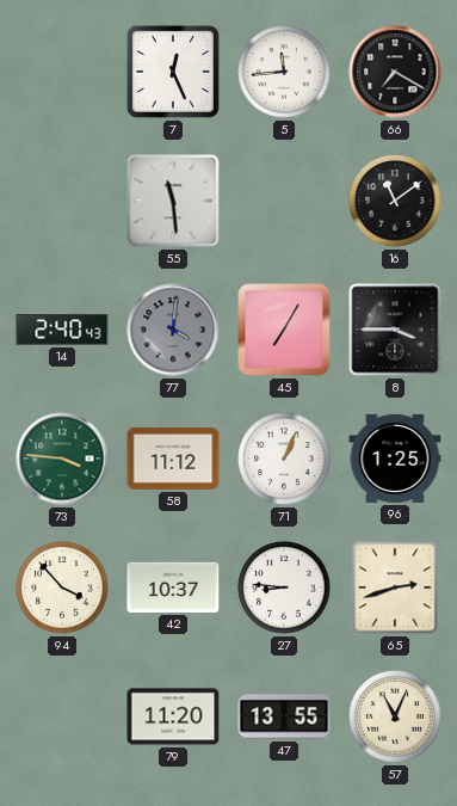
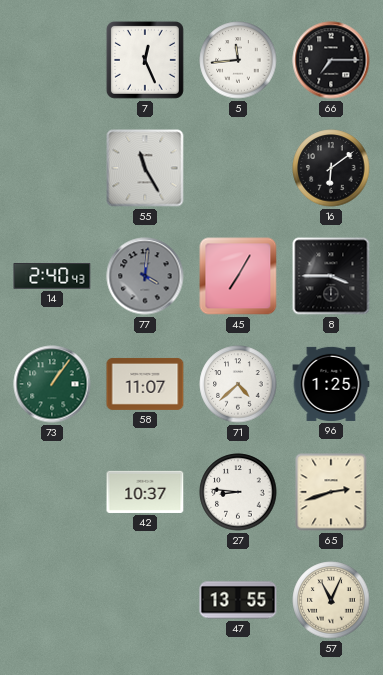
66: 7:20 -> 7:15
55: 11:29 -> 11:25
16: 11:09 -> 6:09
73: 3:46 -> 1:06
58: 11:12 -> 11:07
71: 1:04 -> 4:38
94: 3:53 -> none
79: 11:20 -> none
